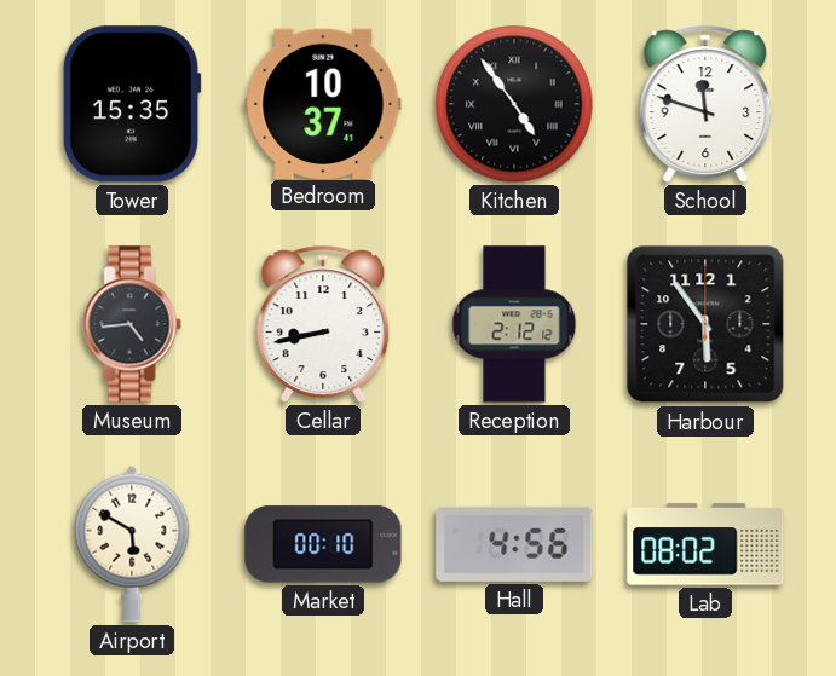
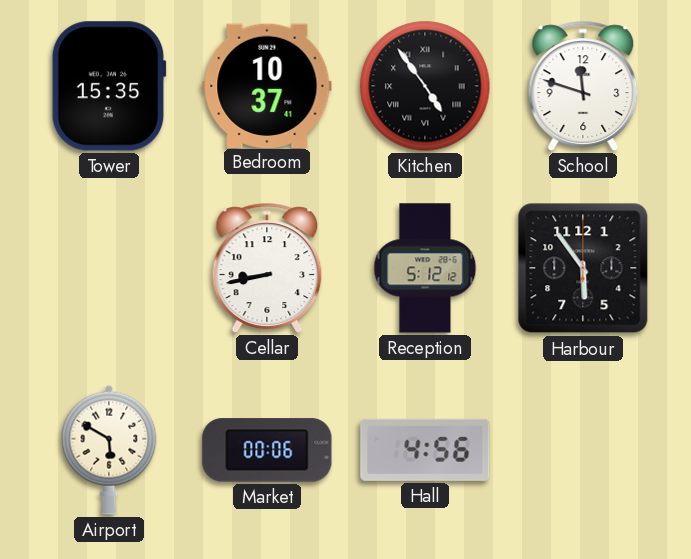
Museum: 4:44 -> none
Reception: 2:12 -> 5:12
Market: 00:10 -> 00:06
Lab: 08:02 -> none
